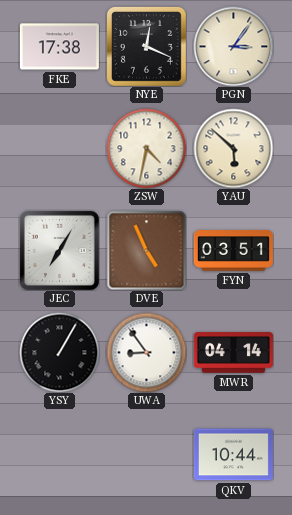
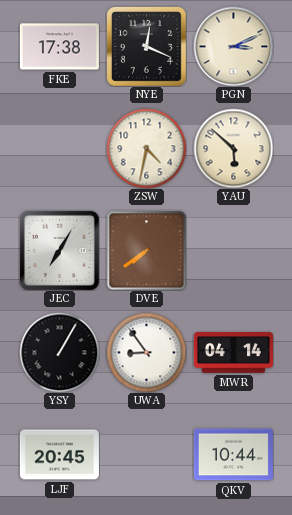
PGN: 3:06 -> 3:11
DVE: 4:56 -> 7:39
FYN: 03:51 -> none
LJF: none -> 20:45
